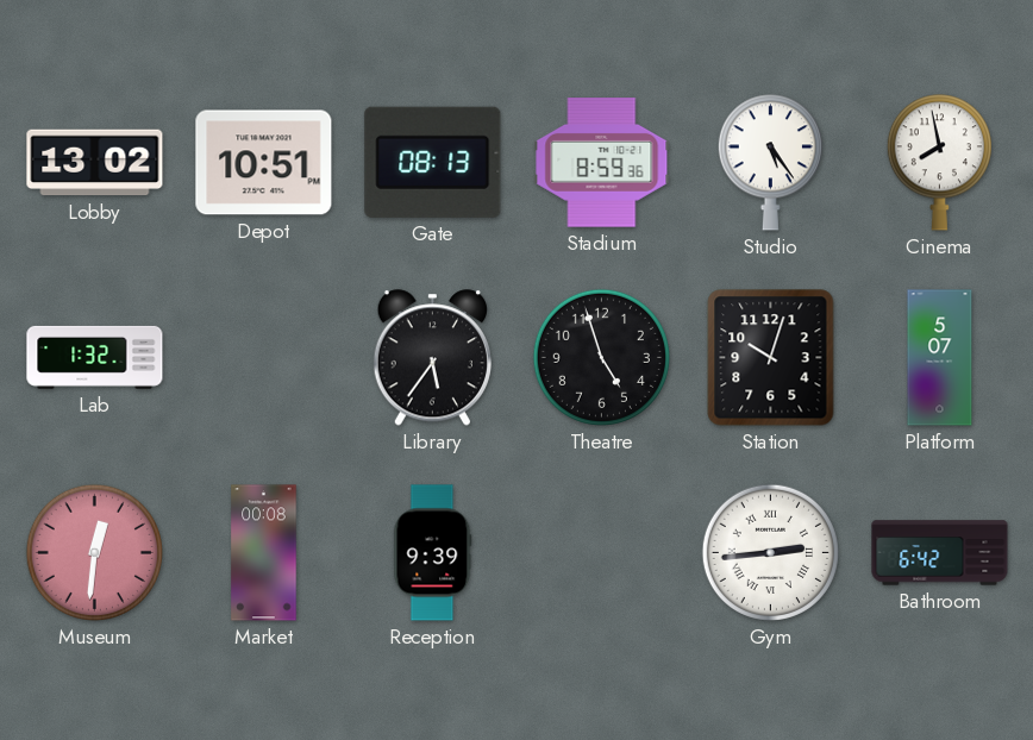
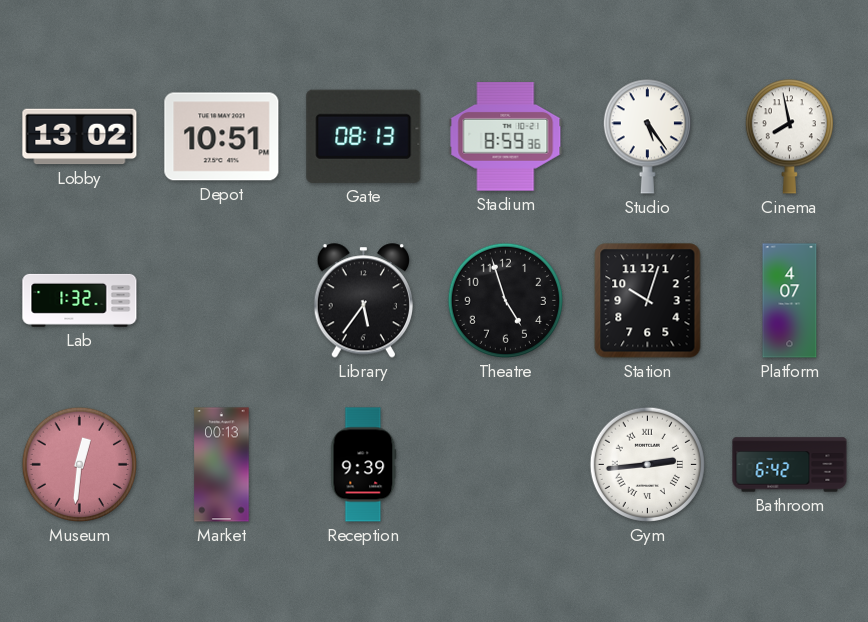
Platform: 5:07 -> 4:07
Market: 00:08 -> 00:13
